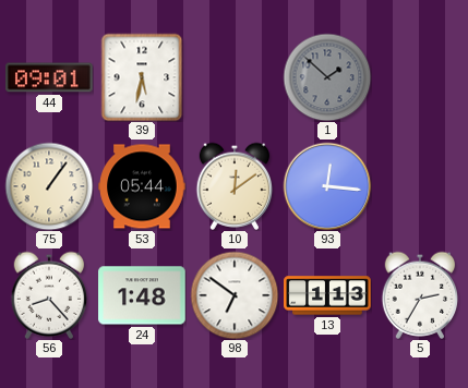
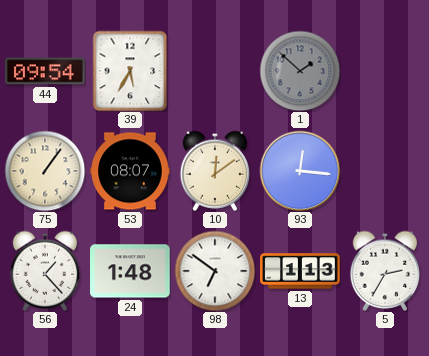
44: 09:01 -> 09:54
39: 5:32 -> 5:35
53: 05:44 -> 08:07
56: 8:23 -> 1:23
